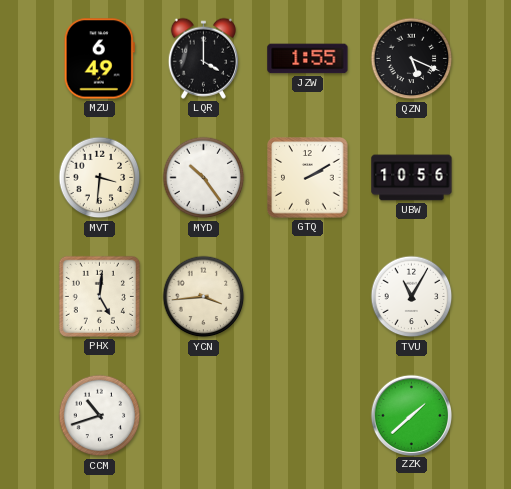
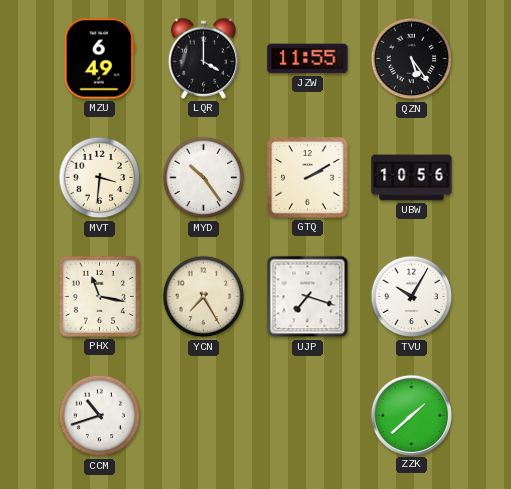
JZW: 1:55 -> 11:55
QZN: 5:19 -> 5:24
PHX: 5:01 -> 11:17
YCN: 3:44 -> 7:25
UJP: none -> 7:18
TVU: 11:05 -> 10:05
